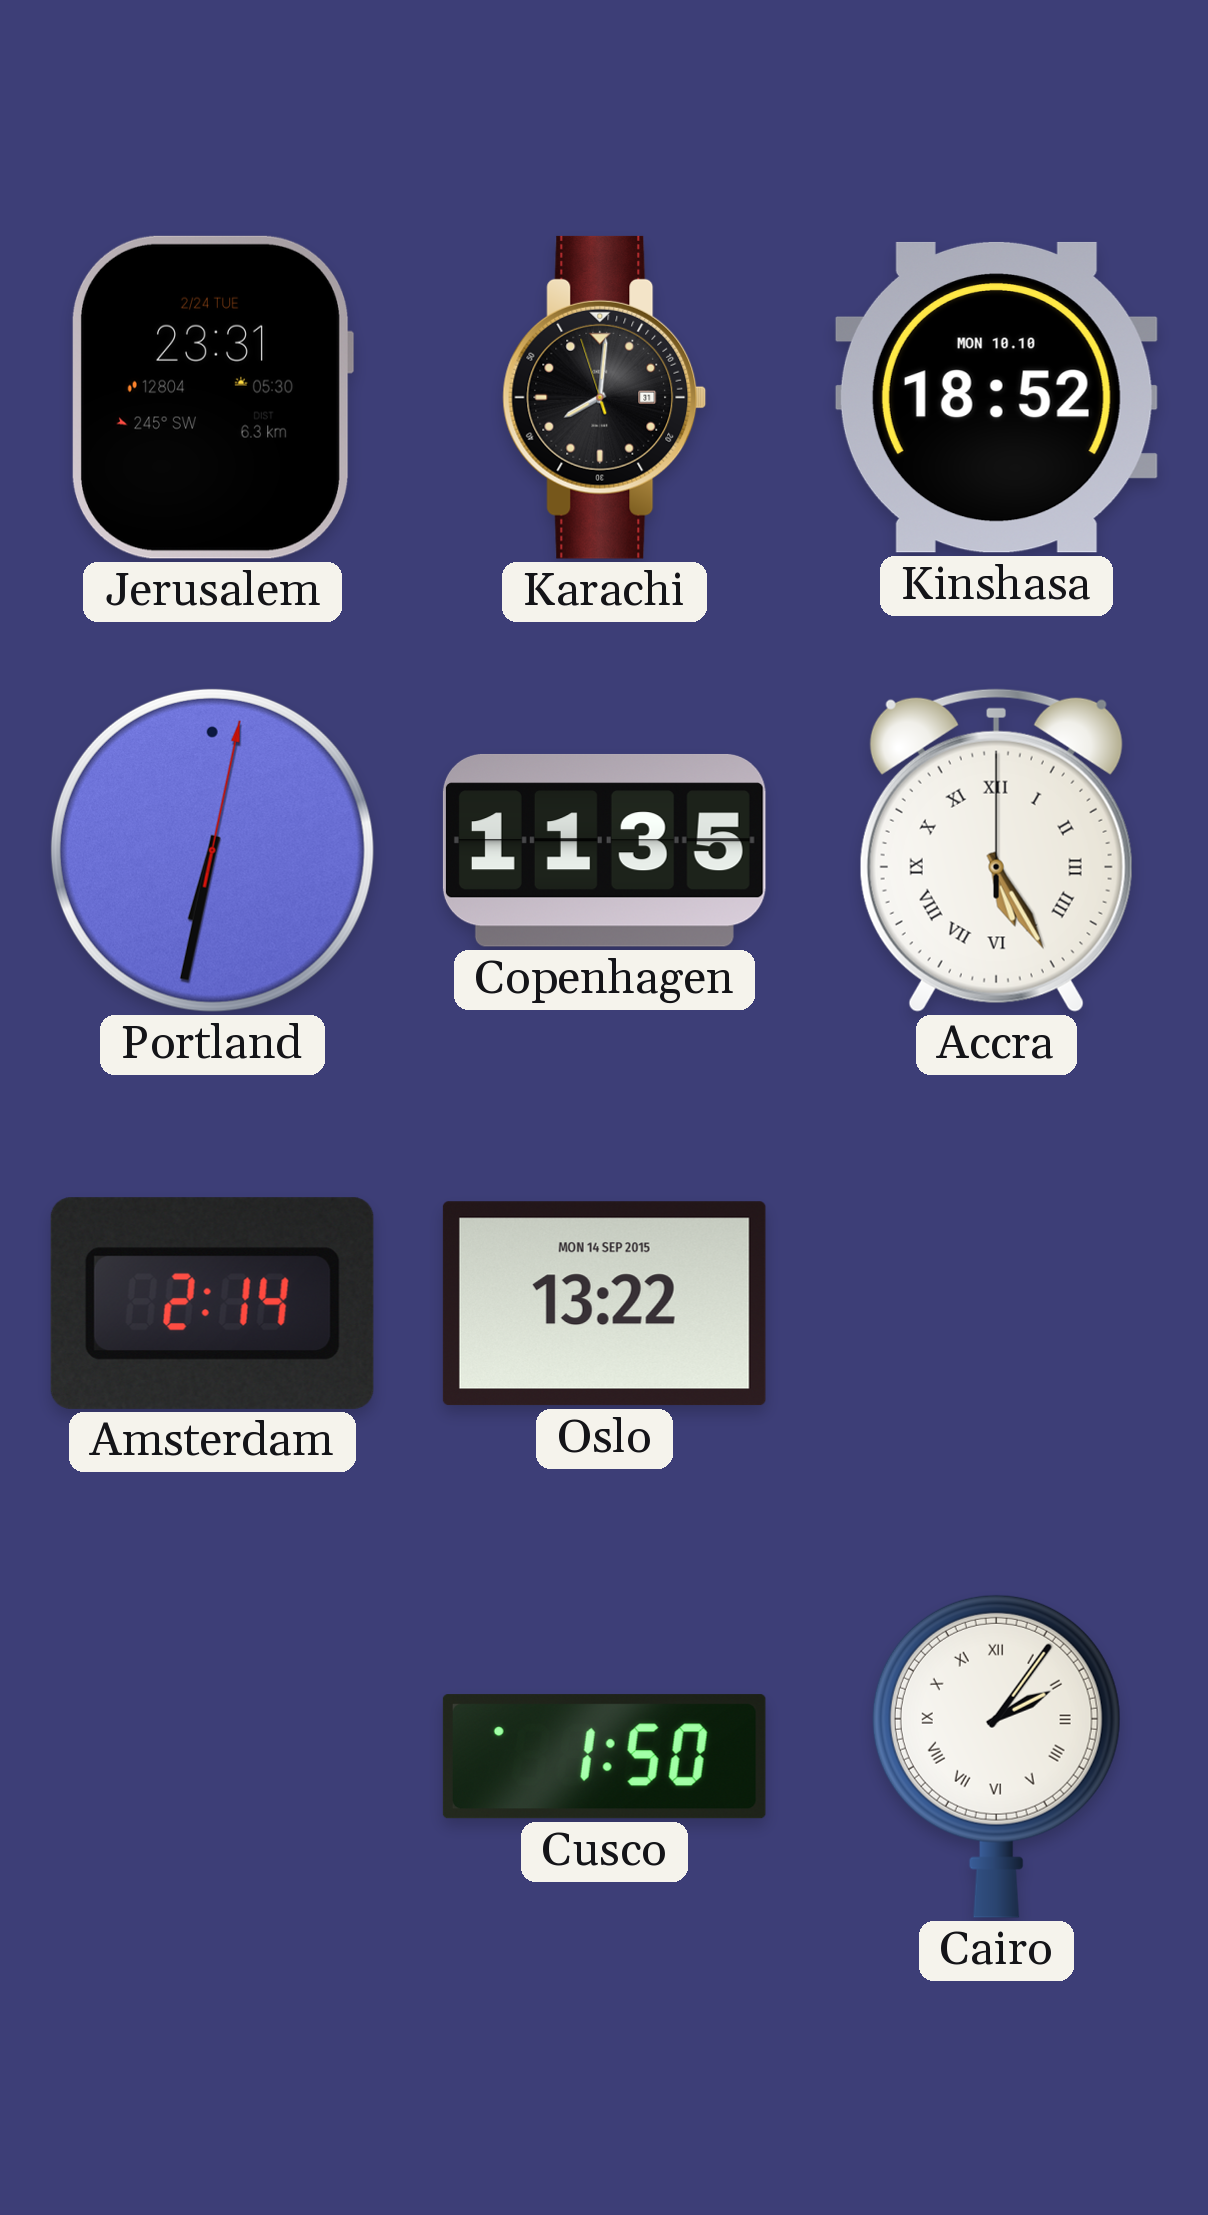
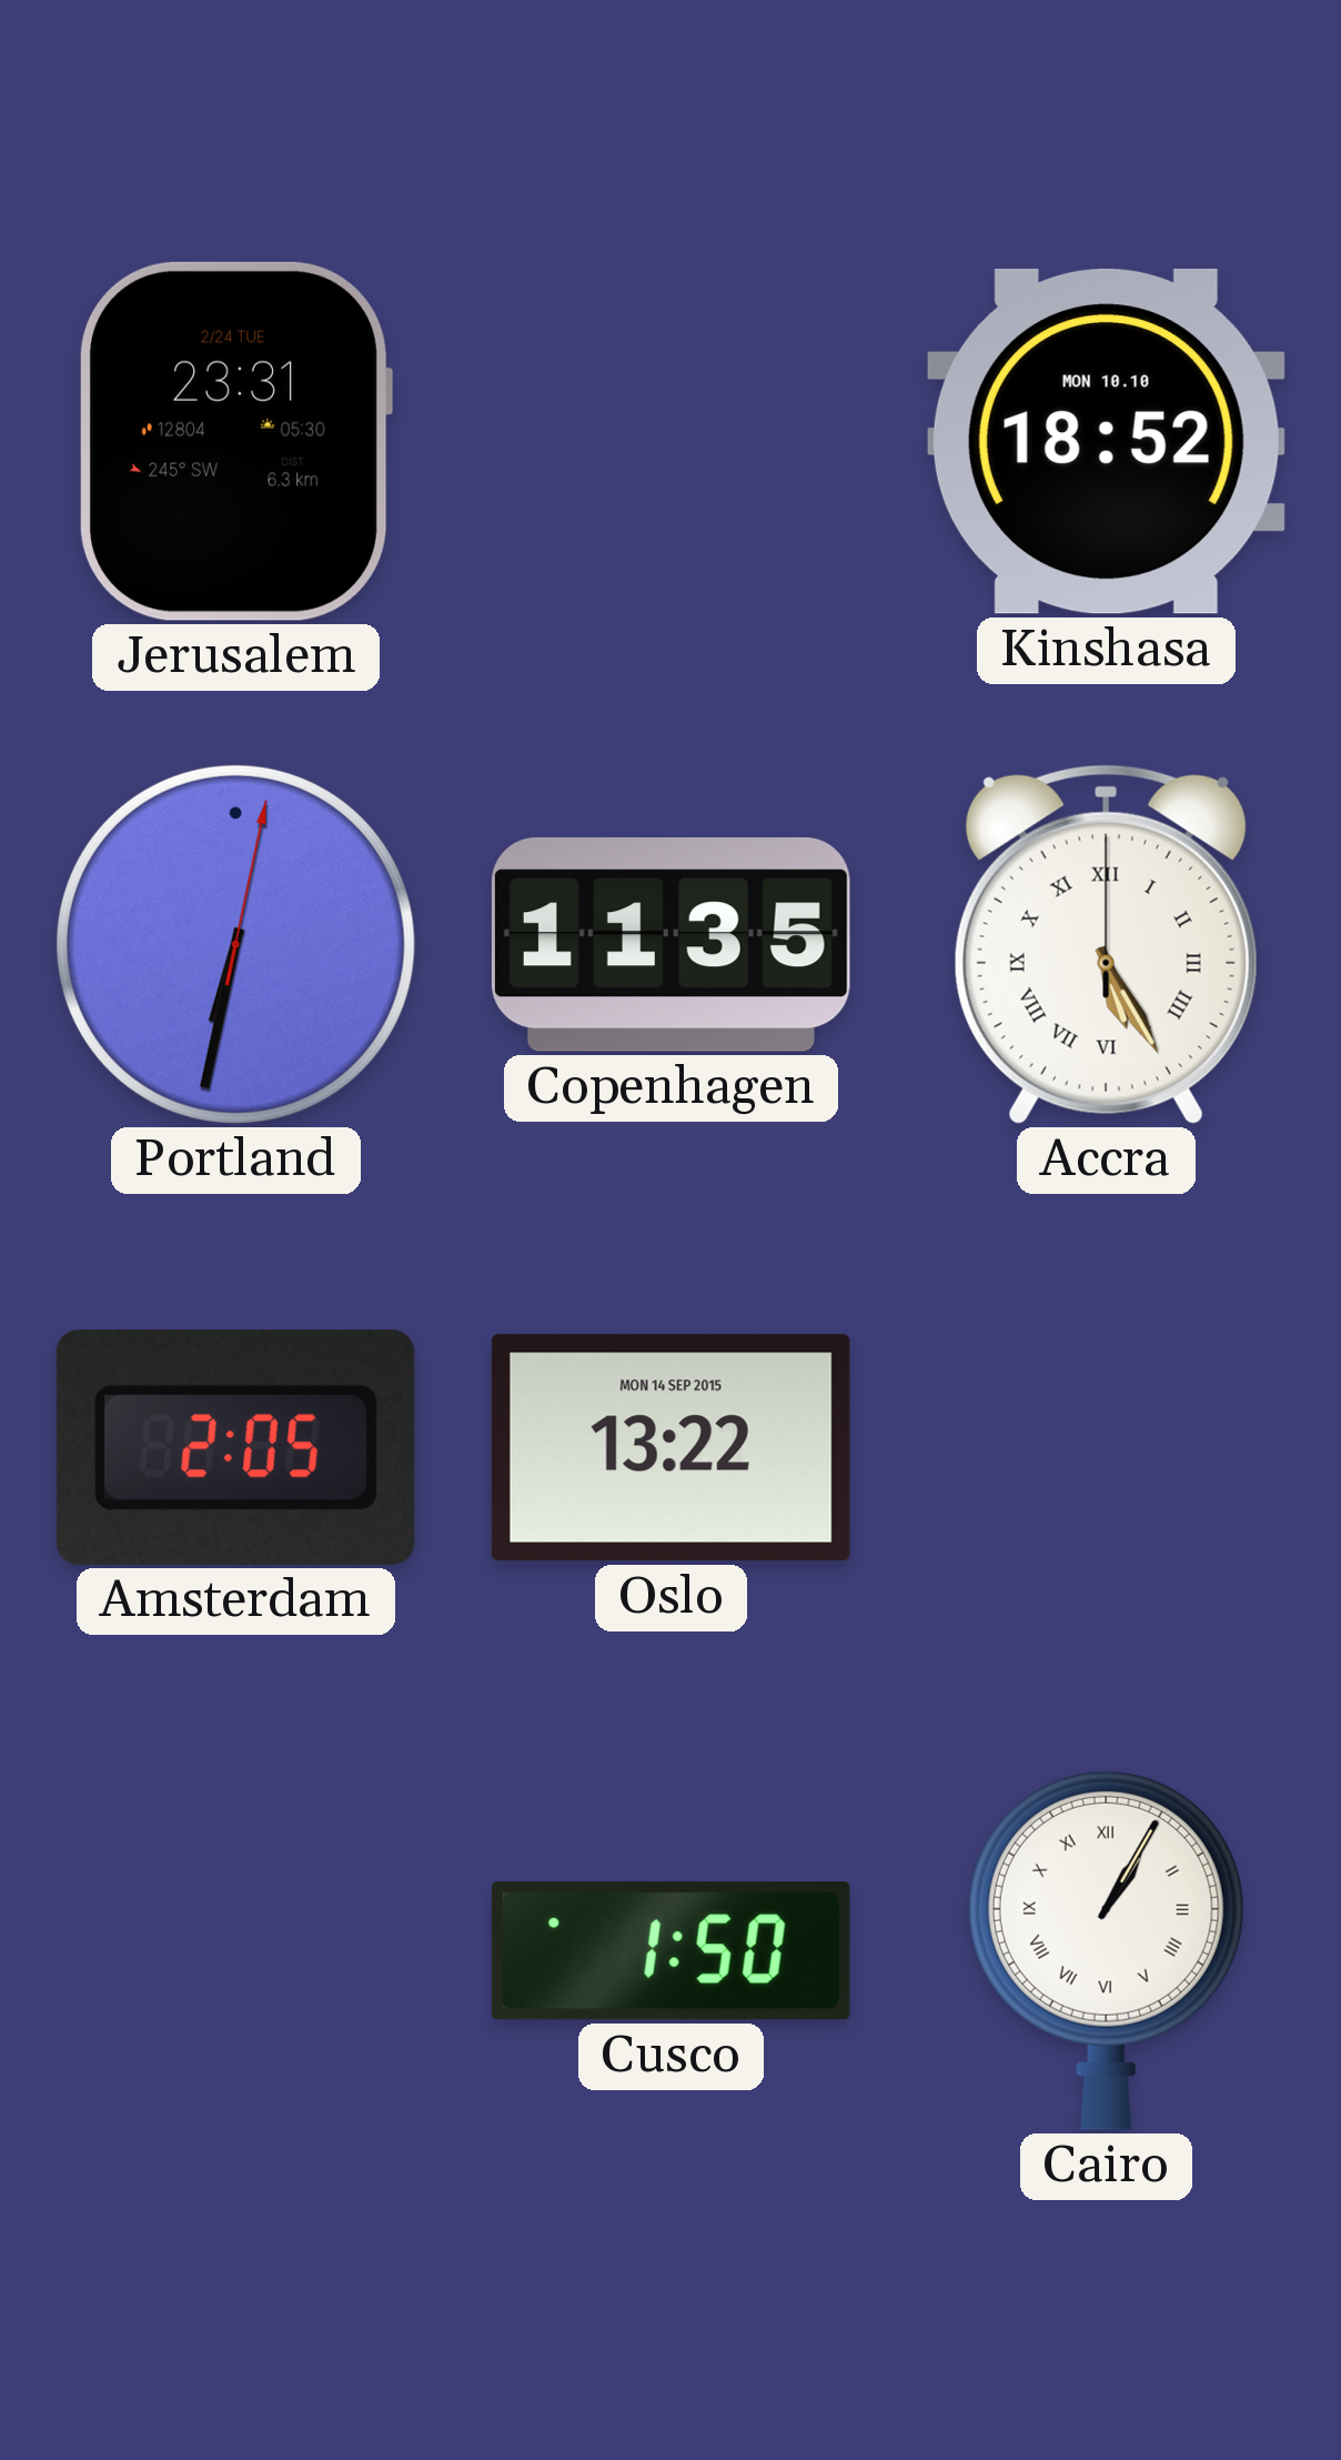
Karachi: 8:00 -> none
Amsterdam: 2:14 -> 2:05
Cairo: 2:06 -> 1:05
